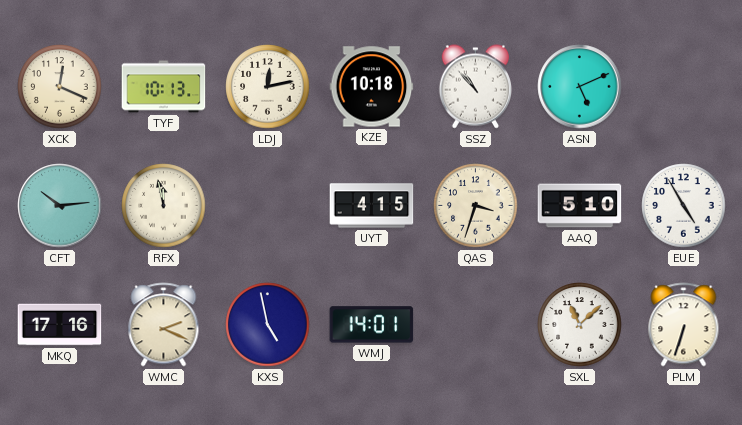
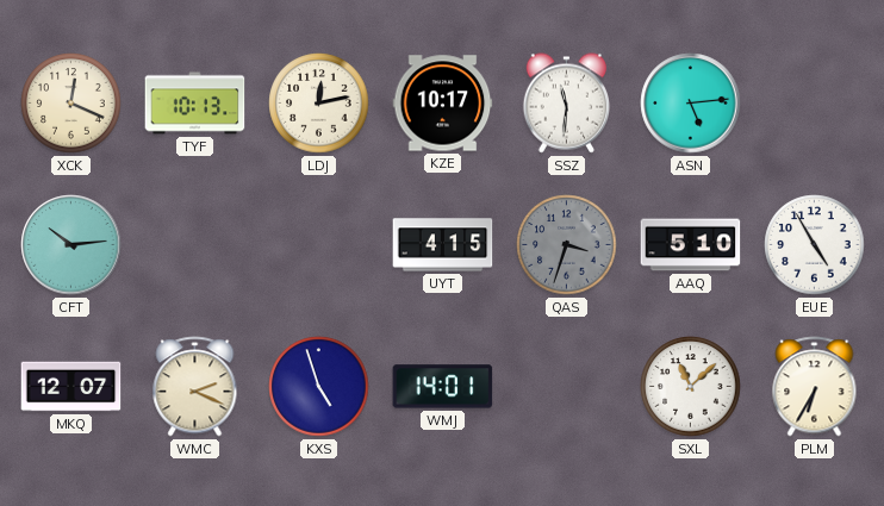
KZE: 10:18 -> 10:17
SSZ: 10:53 -> 11:31
ASN: 5:11 -> 5:14
RFX: 11:58 -> none
QAS dial: cream -> grey
MKQ: 17:16 -> 12:07
KXS: 4:58 -> 4:57
PLM: 6:33 -> 6:35
